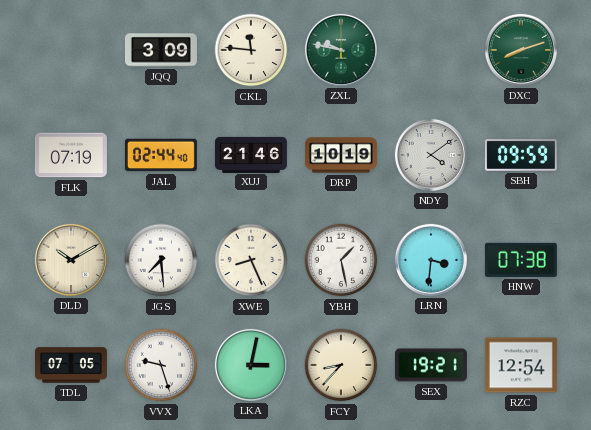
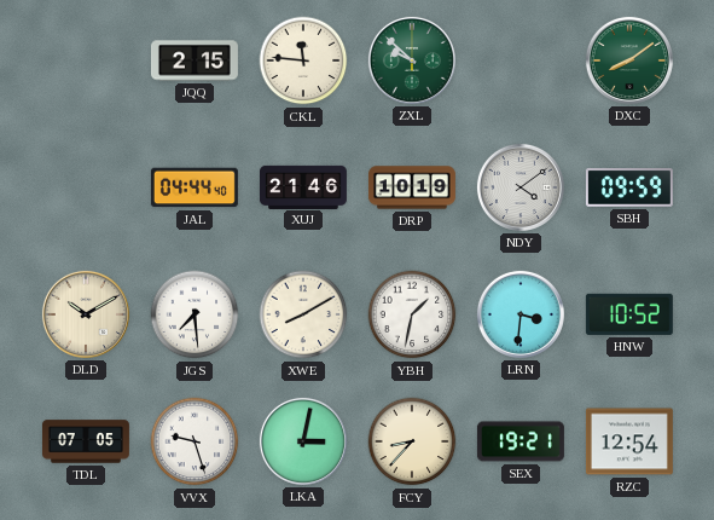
JQQ: 3:09 -> 2:15
ZXL: 9:47 -> 9:52
DXC: 8:12 -> 8:09
FLK: 07:19 -> none
JAL: 02:44 -> 04:44
XWE: 8:26 -> 8:10
YBH: 1:28 -> 1:32
HNW: 07:38 -> 10:52
